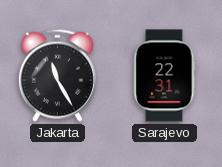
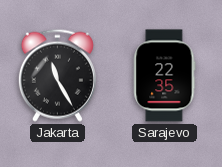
Sarajevo: 22:31 -> 22:35
